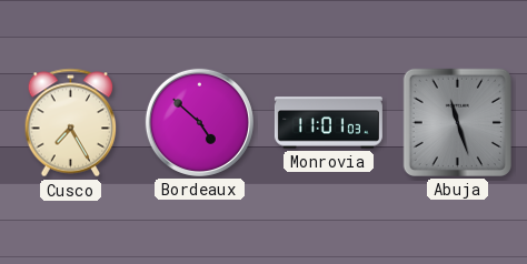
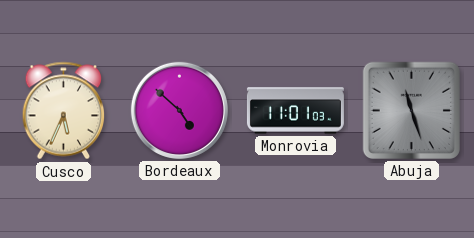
Cusco: 7:25 -> 5:34
